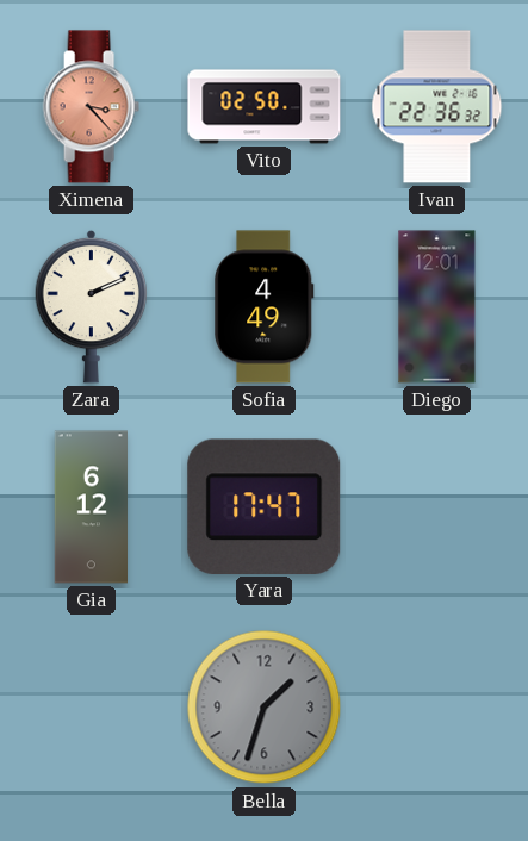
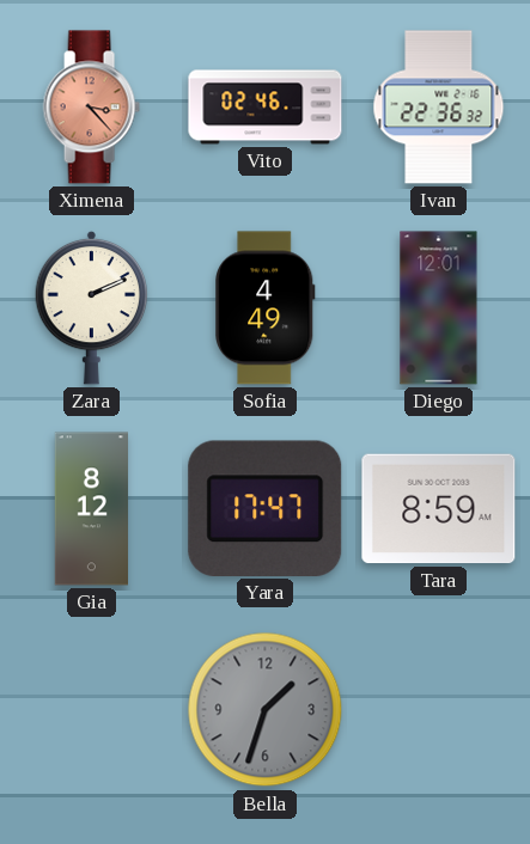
Vito: 02:50 -> 02:46
Gia: 6:12 -> 8:12
Tara: none -> 8:59
